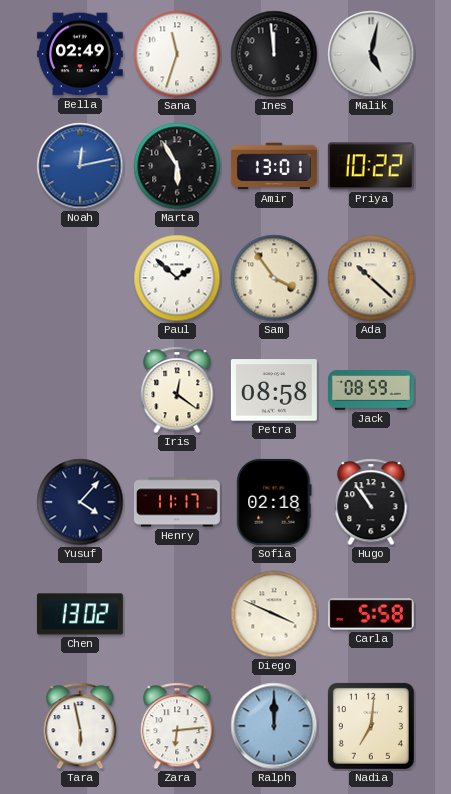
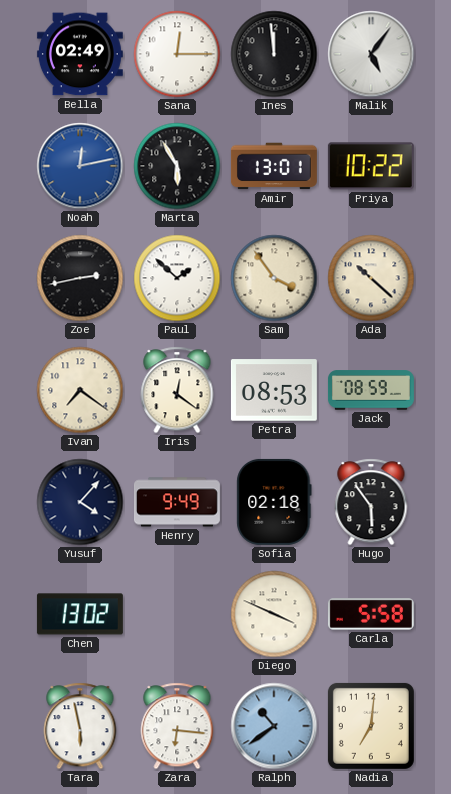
Sana: 11:33 -> 12:15
Malik: 5:02 -> 5:06
Zoe: none -> 2:43
Ivan: none -> 7:21
Petra: 08:58 -> 08:53
Henry: 11:17 -> 9:49
Hugo: 10:54 -> 5:54
Zara: 6:14 -> 6:16
Ralph: 12:00 -> 10:39
